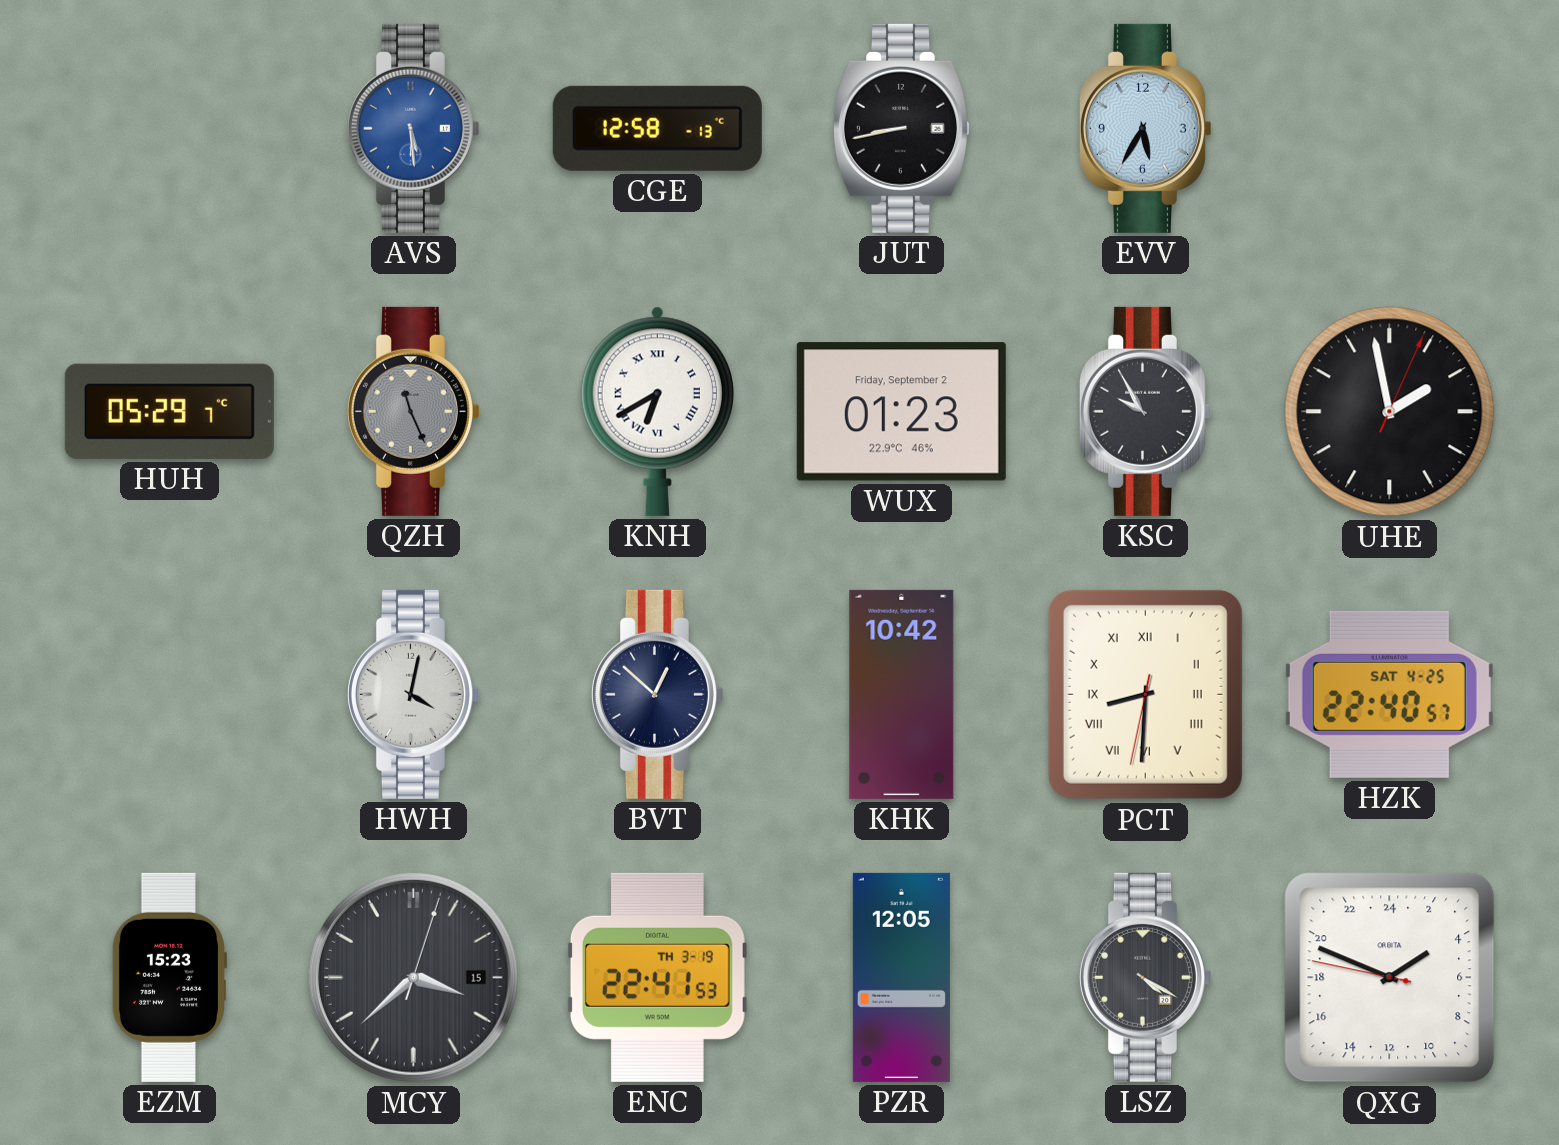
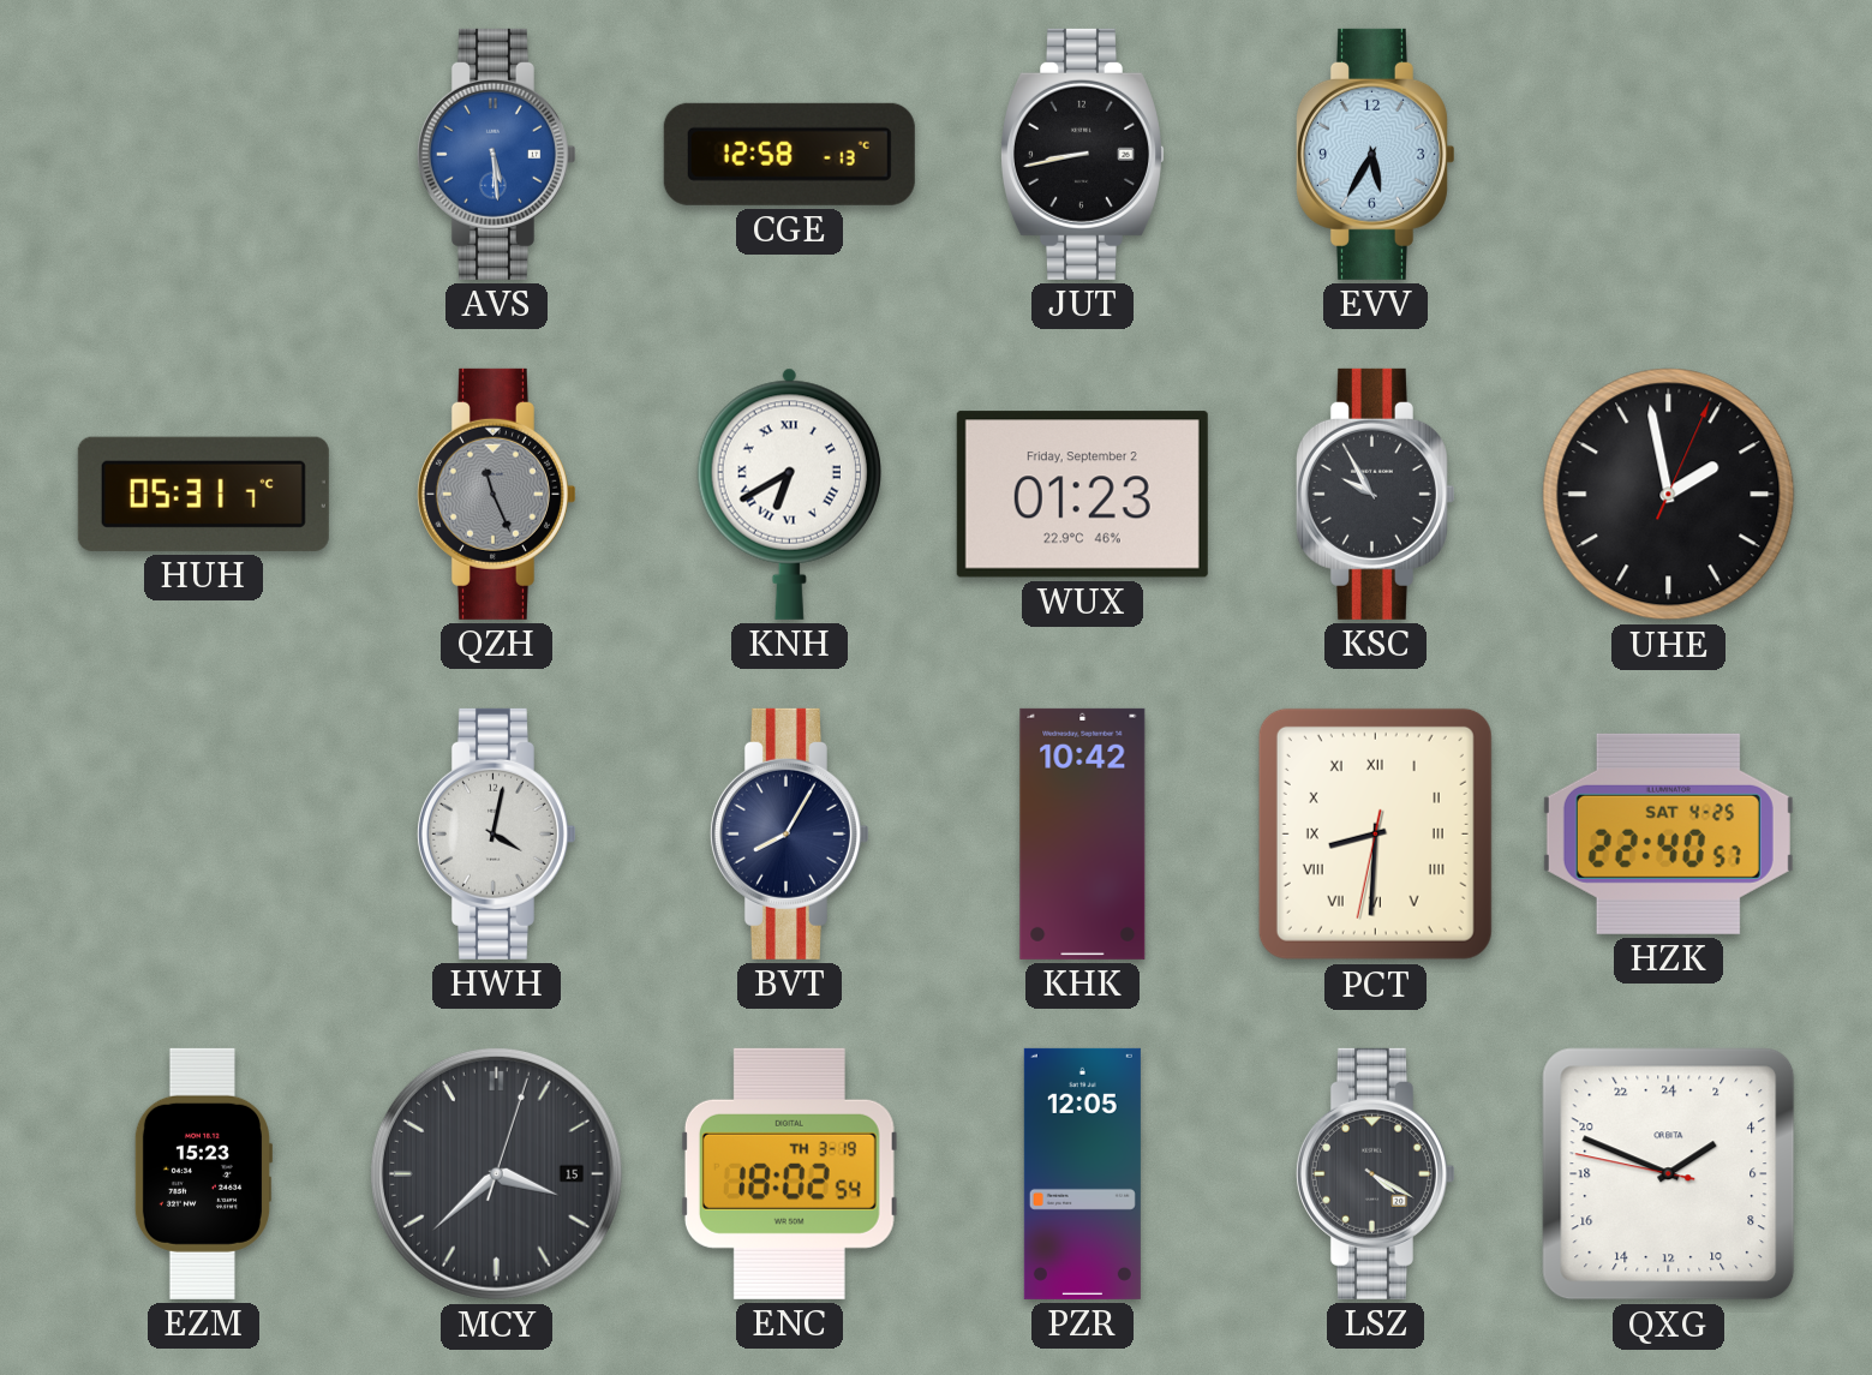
HUH: 05:29 -> 05:31
BVT: 12:52 -> 8:05
ENC: 22:41 -> 18:02
